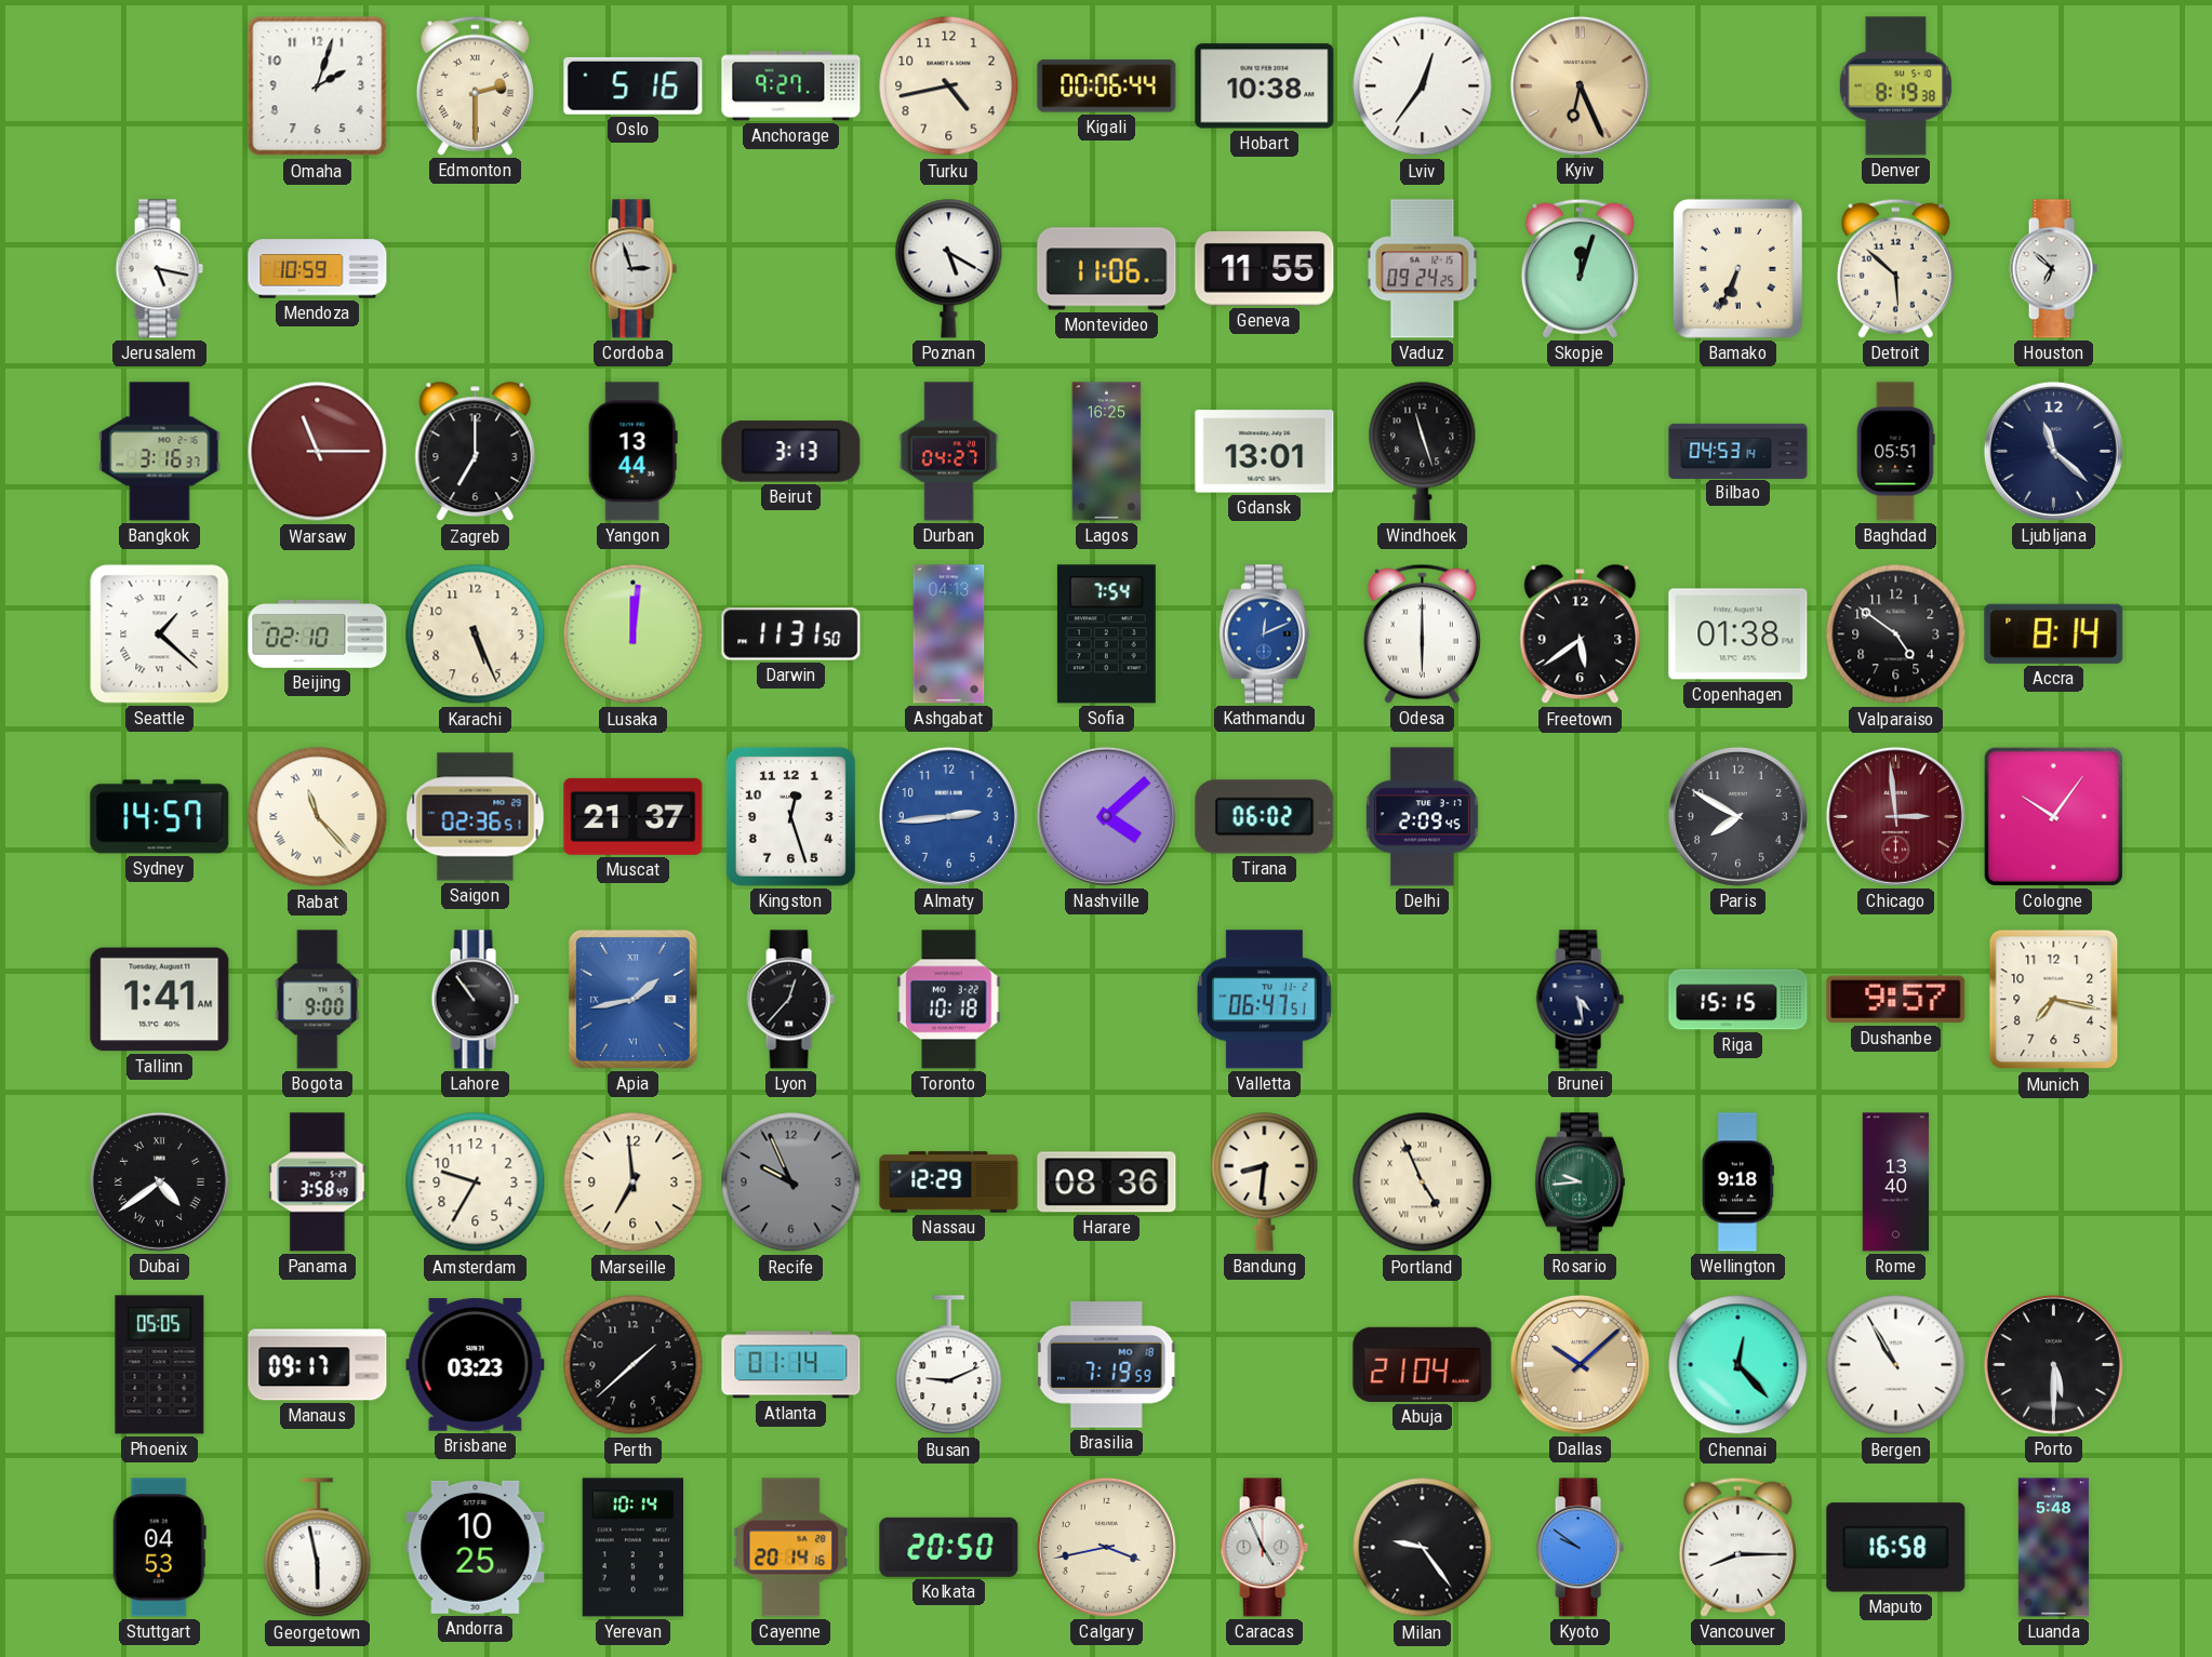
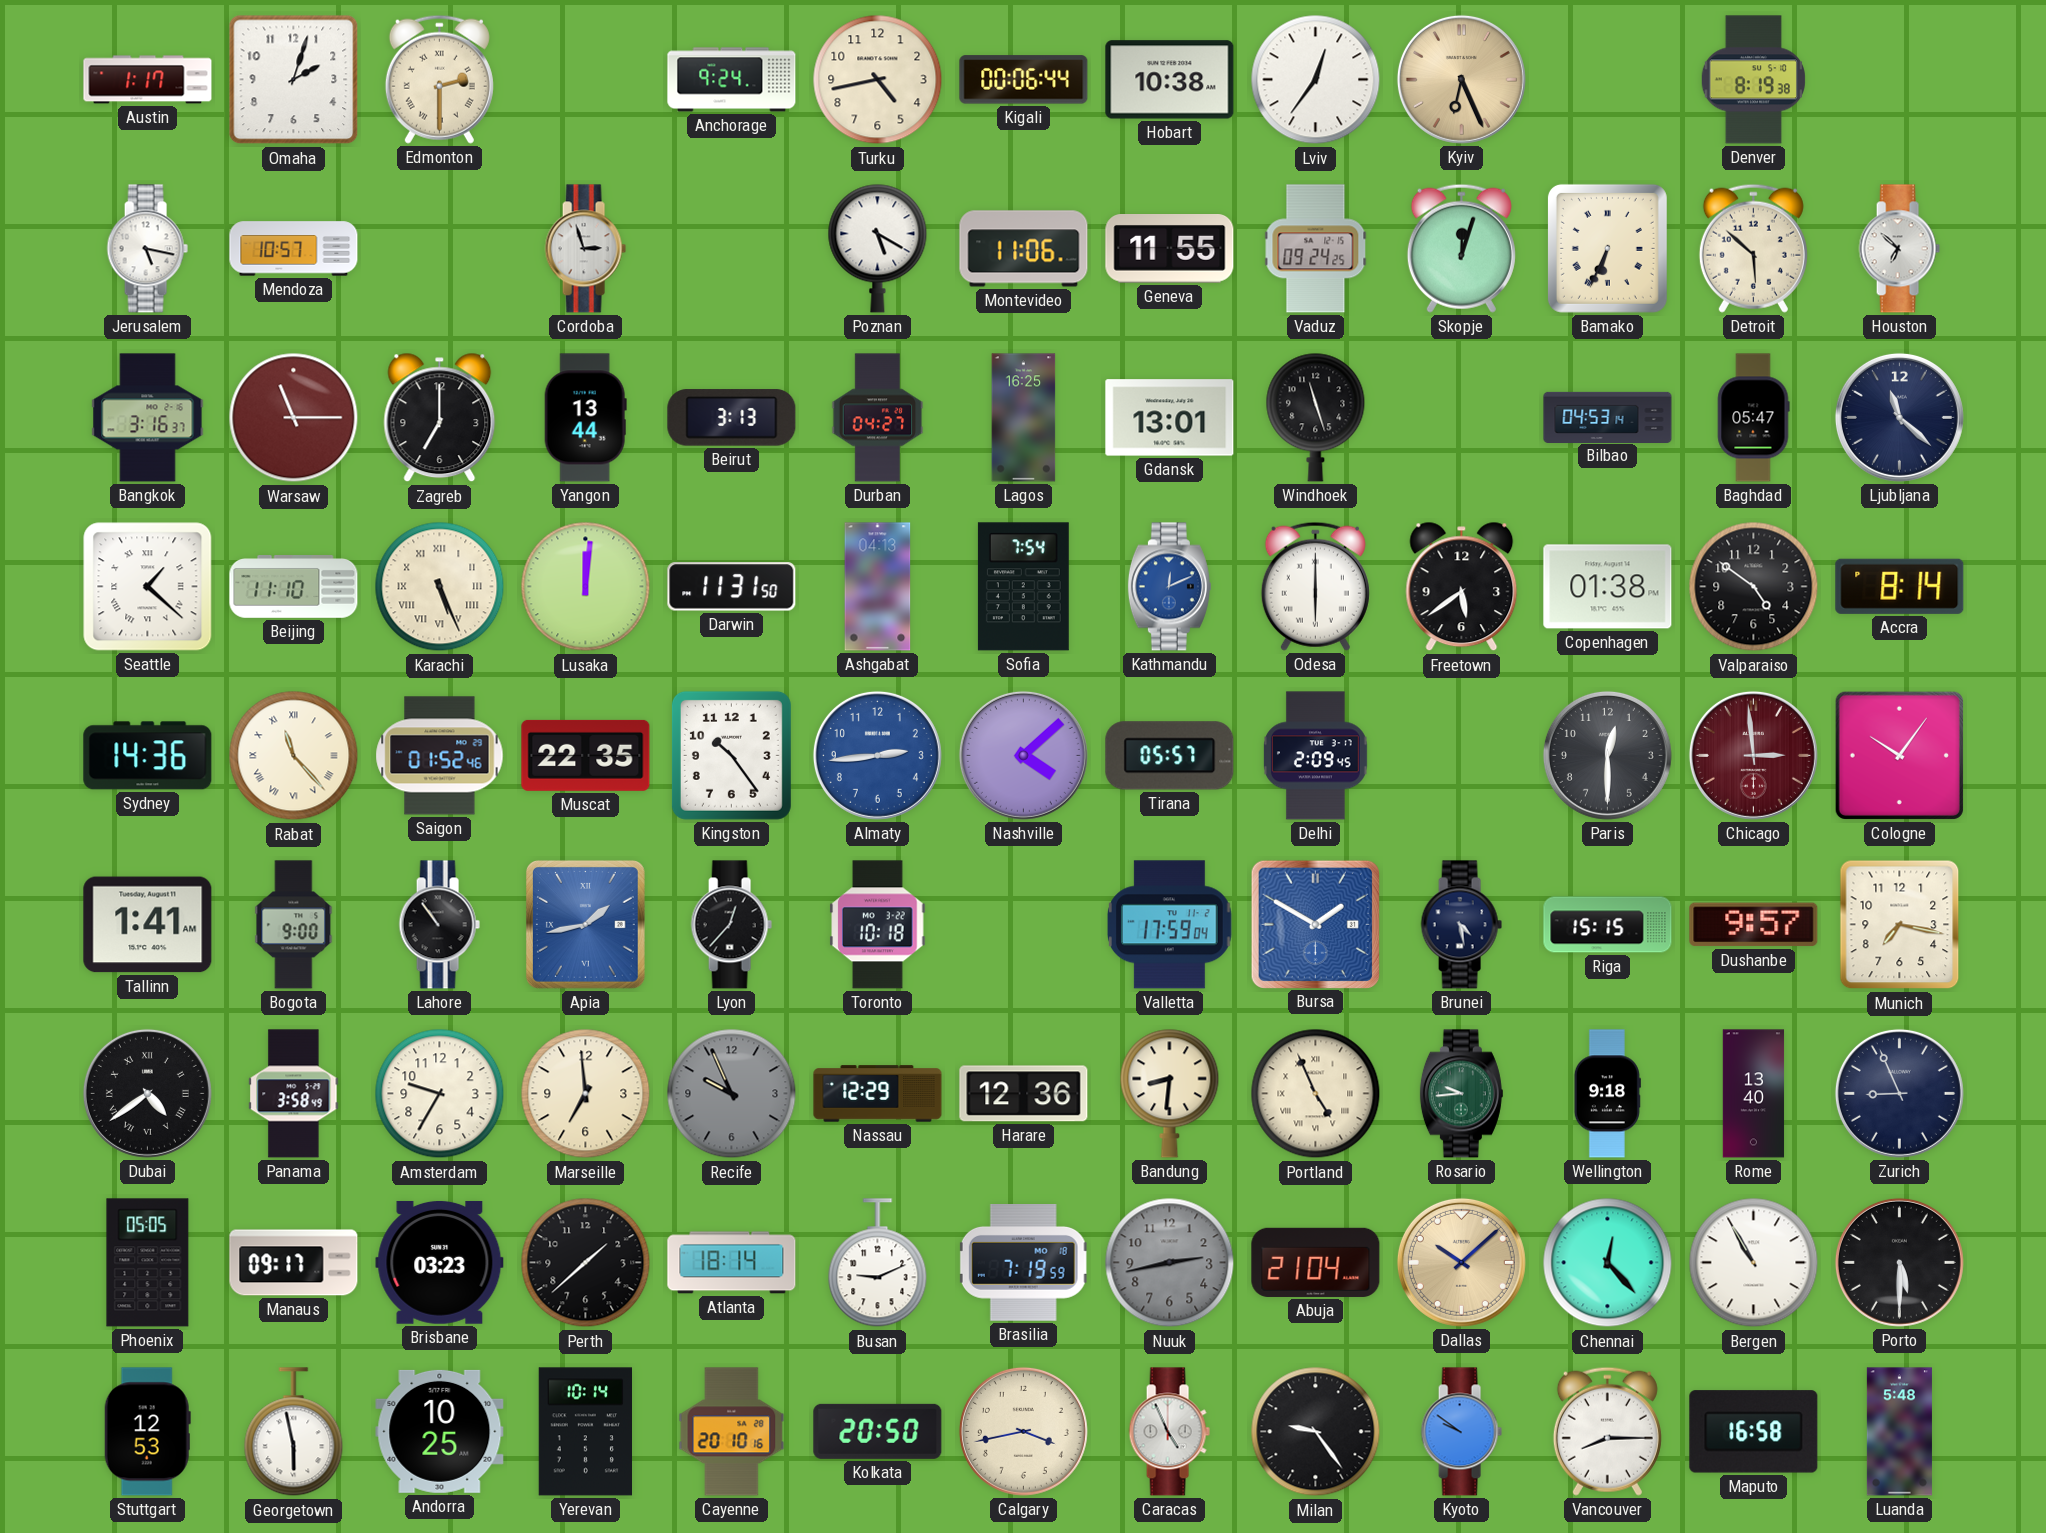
Austin: none -> 1:17
Oslo: 5:16 -> none
Anchorage: 9:27 -> 9:24
Mendoza: 10:59 -> 10:57
Baghdad: 05:51 -> 05:47
Beijing: 02:10 -> 11:10
Karachi numerals: Arabic -> Roman
Sydney: 14:57 -> 14:36
Saigon: 02:36 -> 01:52
Muscat: 21:37 -> 22:35
Kingston: 12:27 -> 10:24
Tirana: 06:02 -> 05:57
Paris: 7:50 -> 12:30
Valletta: 06:47 -> 17:59
Bursa: none -> 1:50
Harare: 08:36 -> 12:36
Zurich: none -> 8:56
Atlanta: 01:14 -> 18:14
Nuuk: none -> 2:43
Stuttgart: 04:53 -> 12:53
Cayenne: 20:14 -> 20:10
